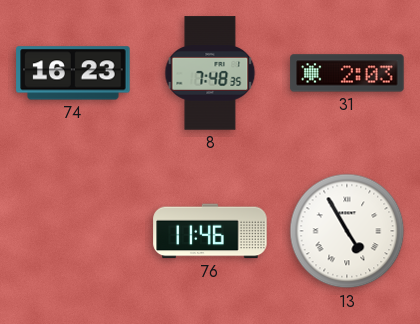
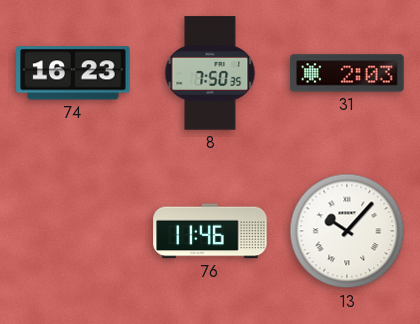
8: 7:48 -> 7:50
13: 4:55 -> 10:07
